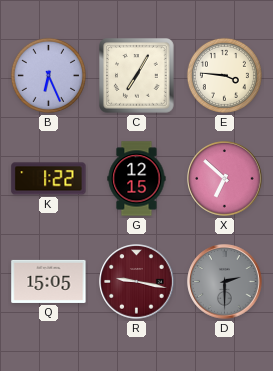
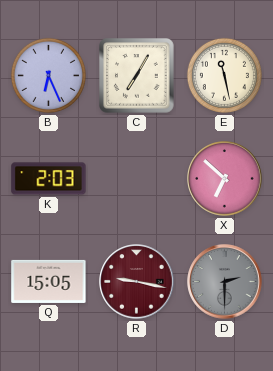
E: 3:46 -> 11:28
K: 1:22 -> 2:03
G: 12:15 -> none
